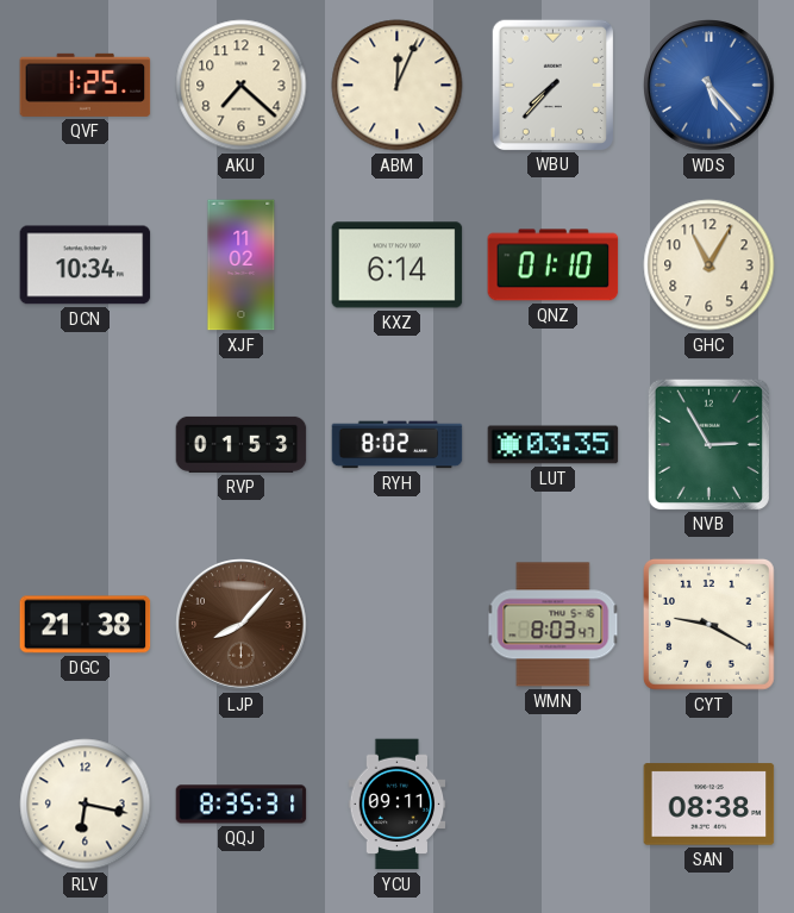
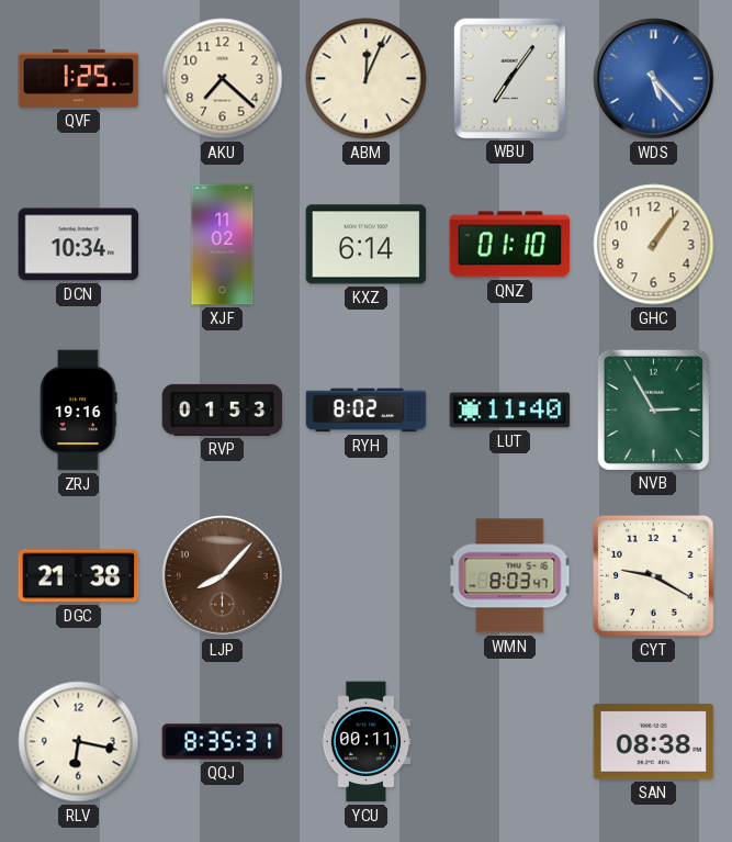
WBU: 7:37 -> 7:06
GHC: 11:05 -> 1:06
ZRJ: none -> 19:16
LUT: 03:35 -> 11:40
YCU: 09:11 -> 00:11
